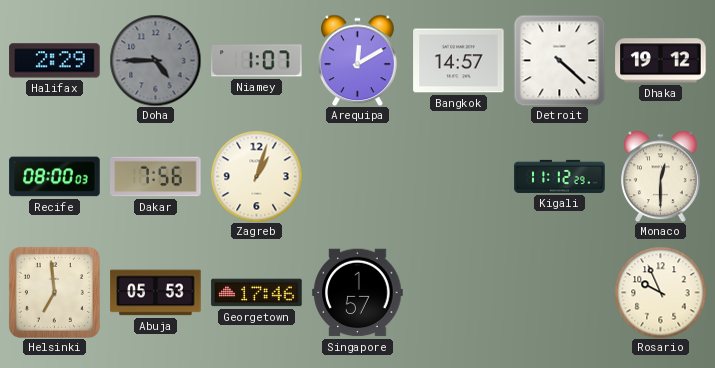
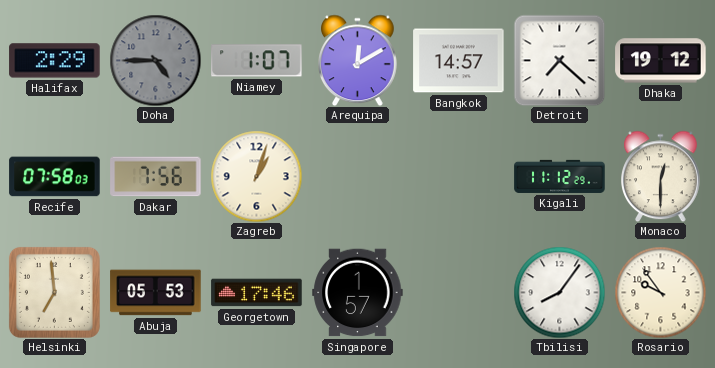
Detroit: 4:22 -> 7:22
Recife: 08:00 -> 07:58
Tbilisi: none -> 8:06
Rosario: 9:56 -> 9:54
